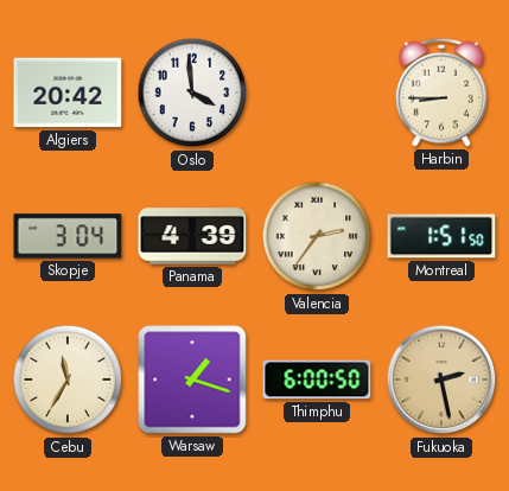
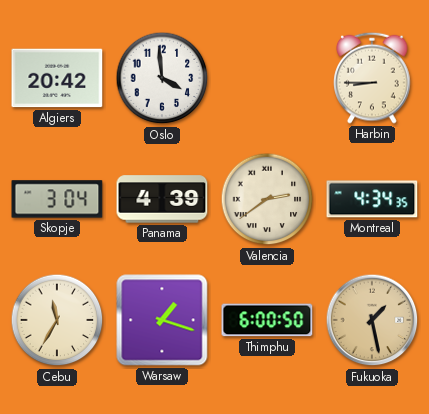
Valencia: 2:36 -> 2:39
Montreal: 1:51 -> 4:34
Fukuoka: 2:28 -> 1:28
